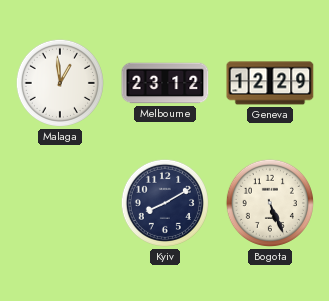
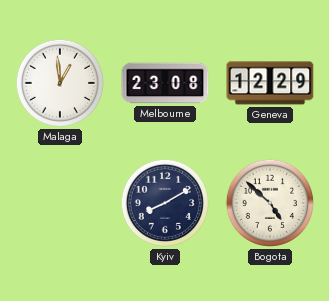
Melbourne: 23:12 -> 23:08
Bogota: 5:26 -> 4:52
